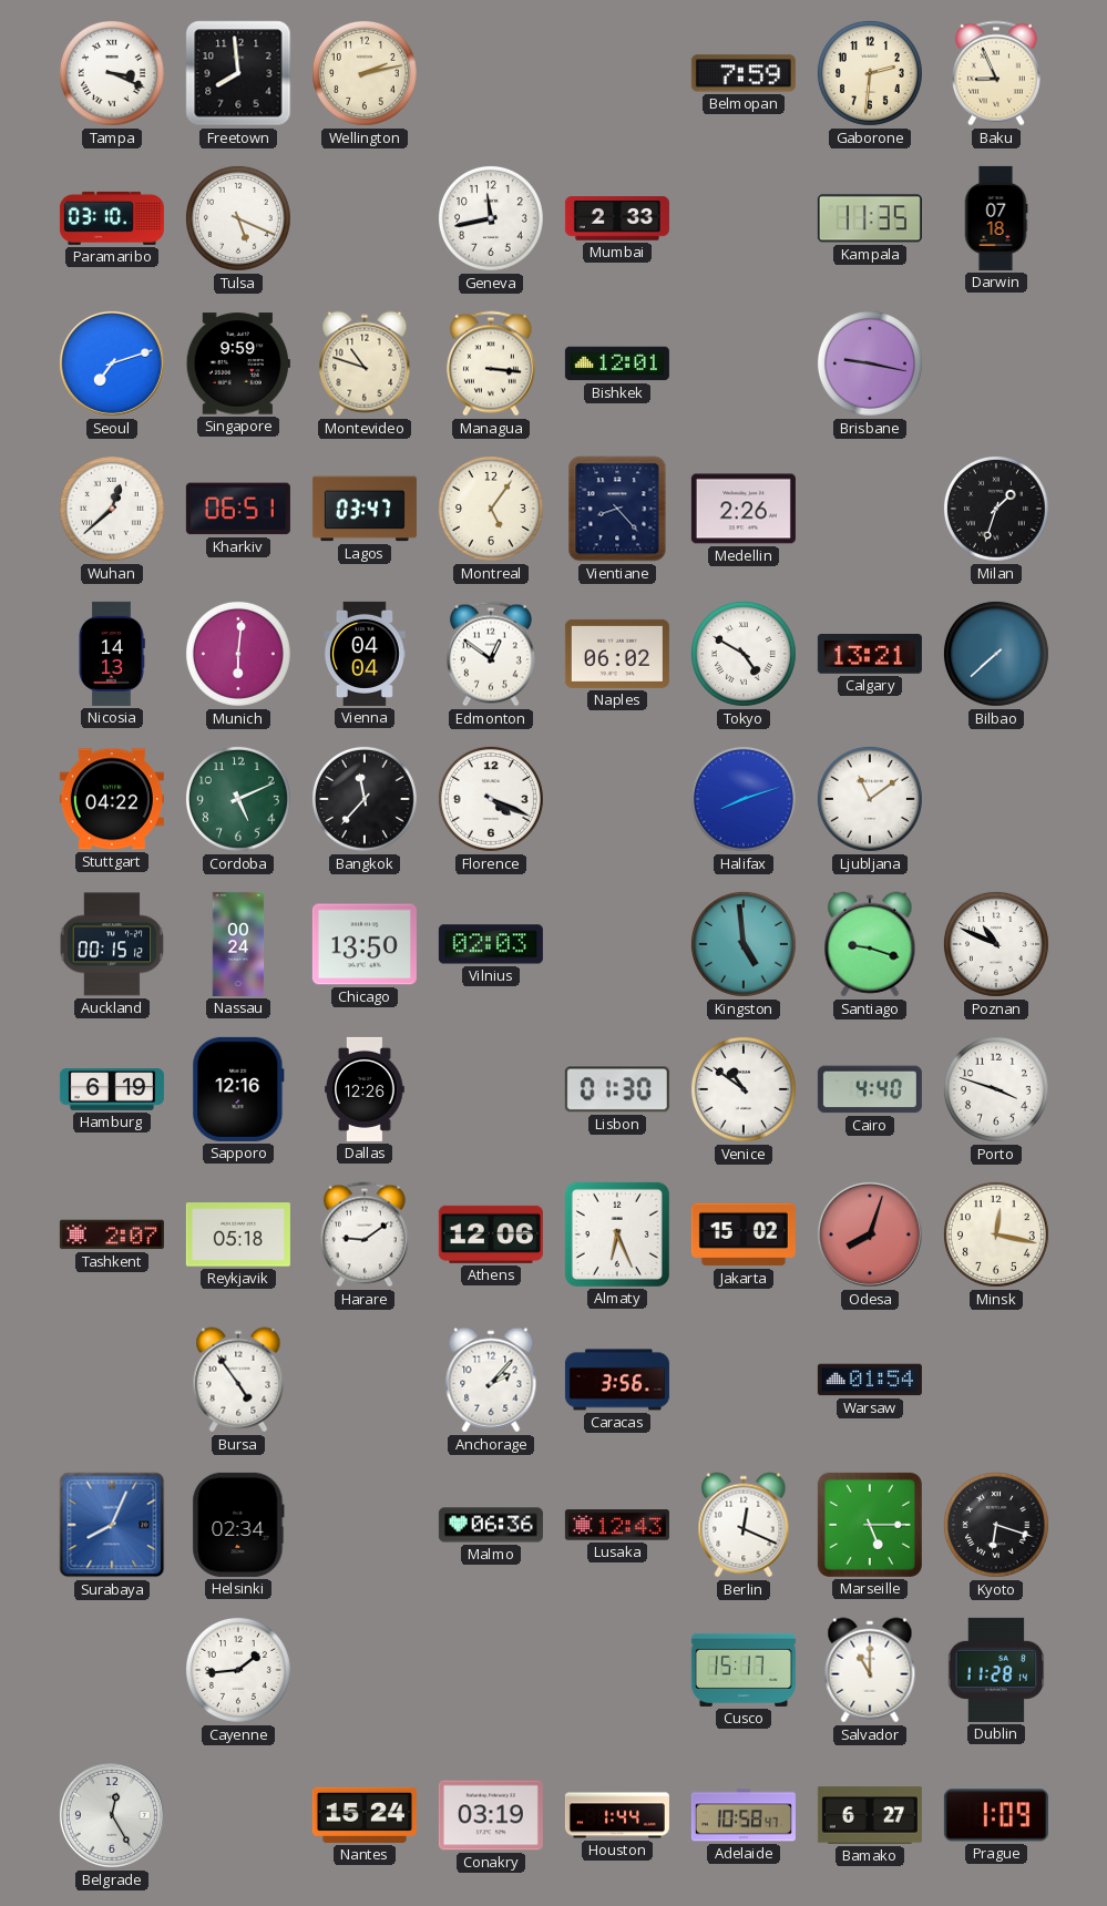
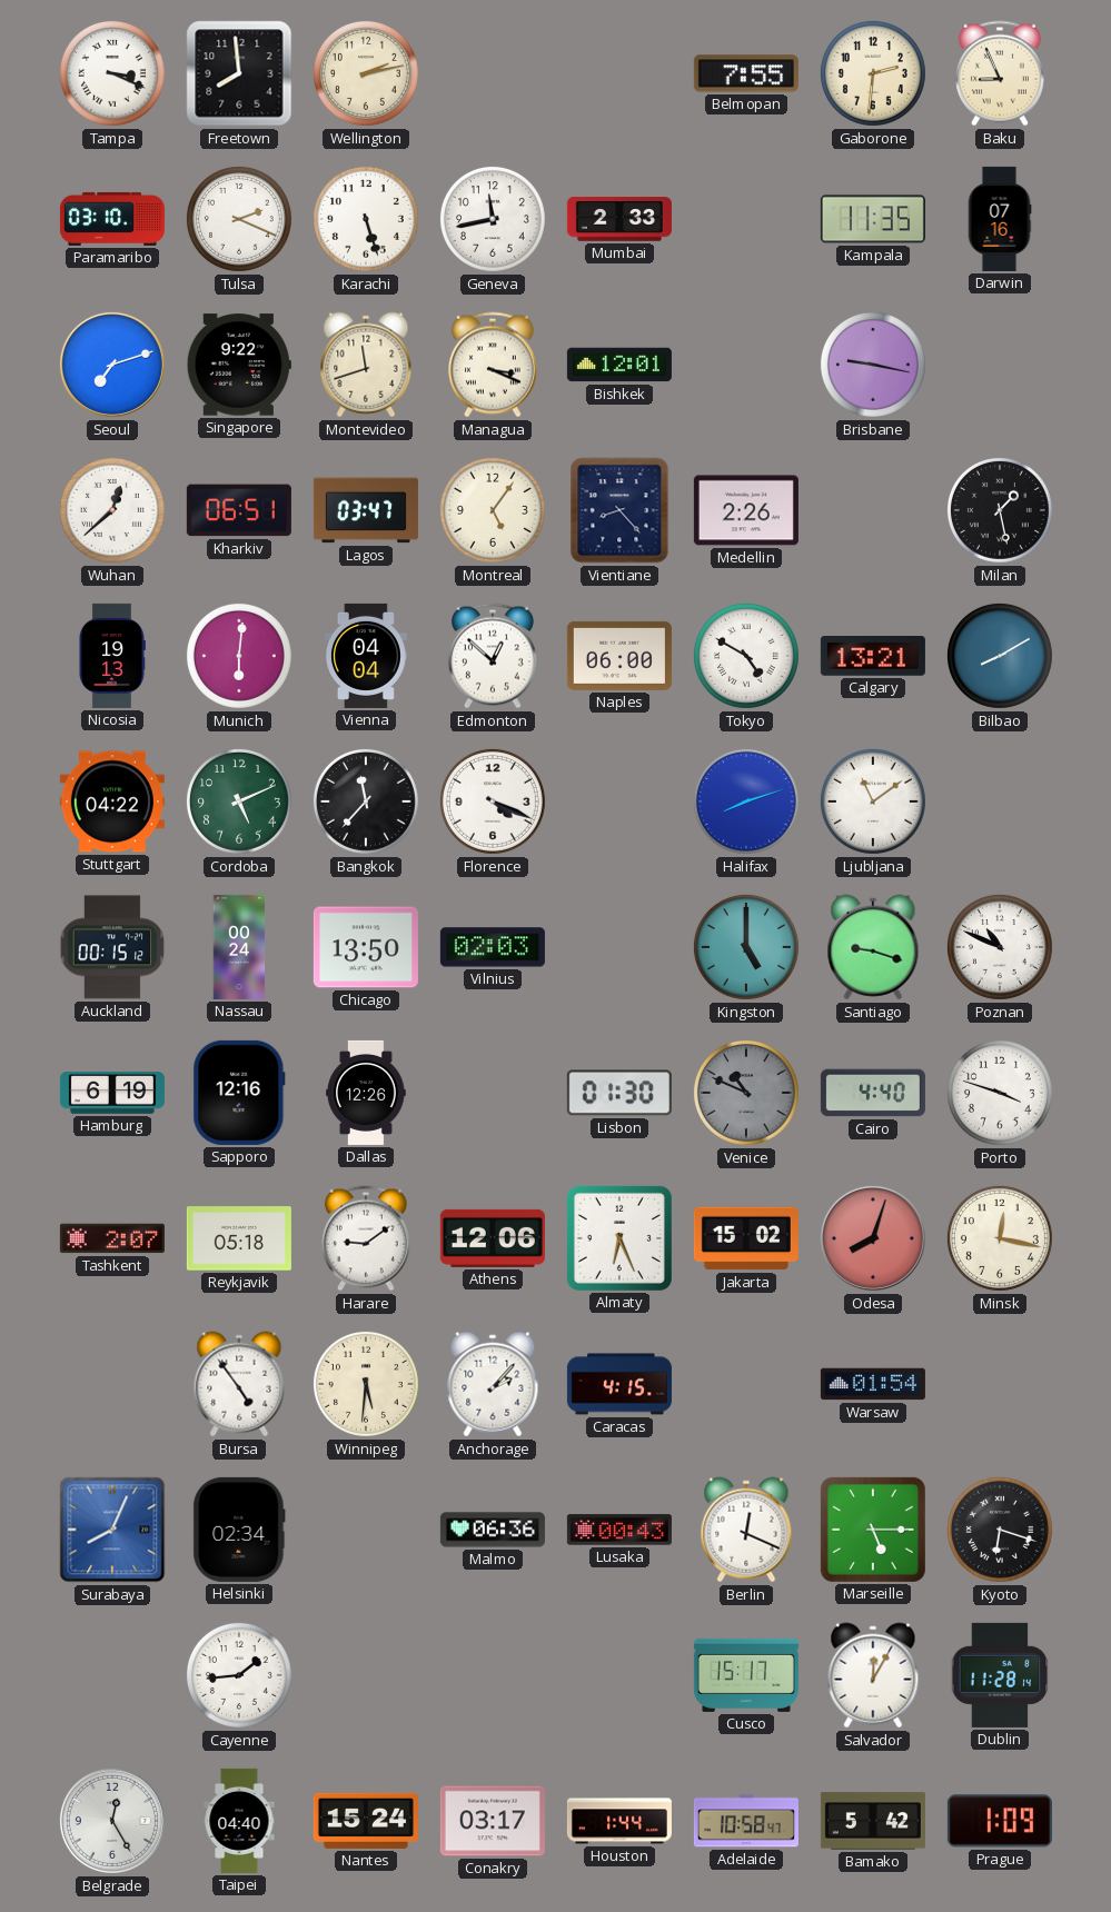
Belmopan: 7:59 -> 7:55
Tulsa: 5:19 -> 2:19
Karachi: none -> 5:27
Darwin: 07:18 -> 07:16
Singapore: 9:59 -> 9:22
Montevideo: 10:48 -> 11:42
Managua: 3:16 -> 3:19
Milan: 1:33 -> 1:28
Nicosia: 14:13 -> 19:13
Edmonton: 12:51 -> 12:52
Naples: 06:02 -> 06:00
Bilbao: 7:38 -> 8:10
Kingston: 4:59 -> 5:00
Venice: 10:51 -> 10:49
Venice dial: white -> grey
Winnipeg: none -> 5:31
Caracas: 3:56 -> 4:15
Lusaka: 12:43 -> 00:43
Salvador: 11:00 -> 12:05
Taipei: none -> 04:40
Conakry: 03:19 -> 03:17
Bamako: 6:27 -> 5:42
